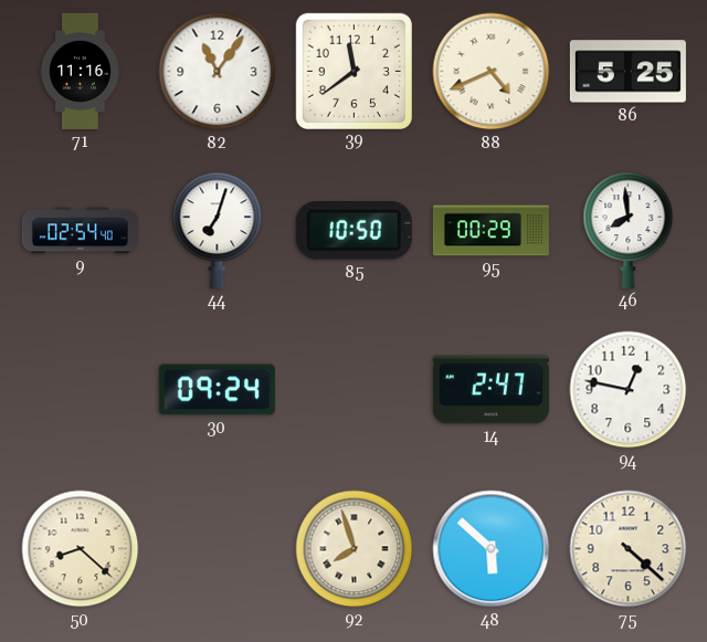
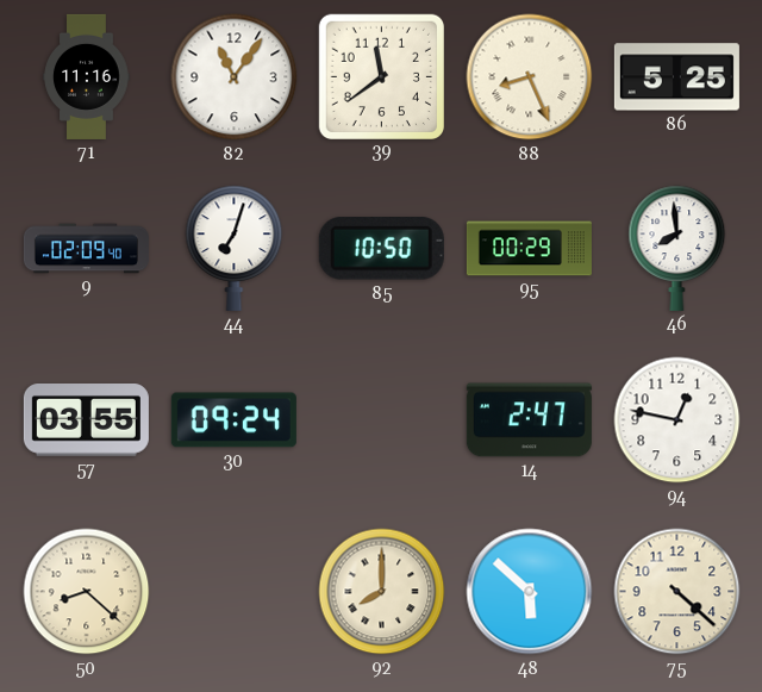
88: 4:41 -> 8:26
9: 02:54 -> 02:09
57: none -> 03:55
92: 7:57 -> 8:00
